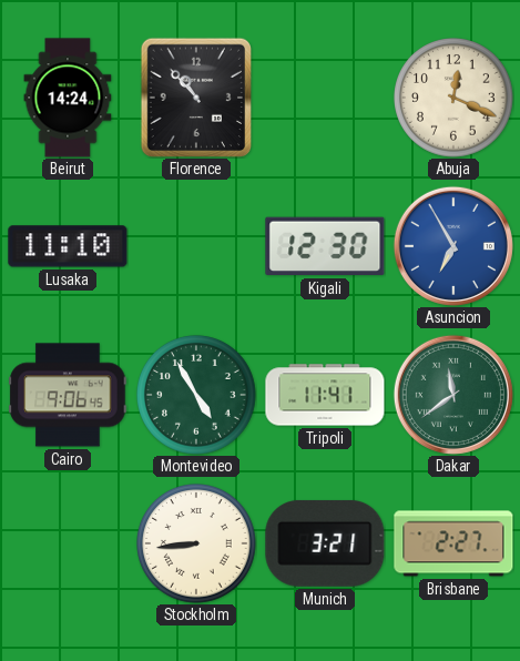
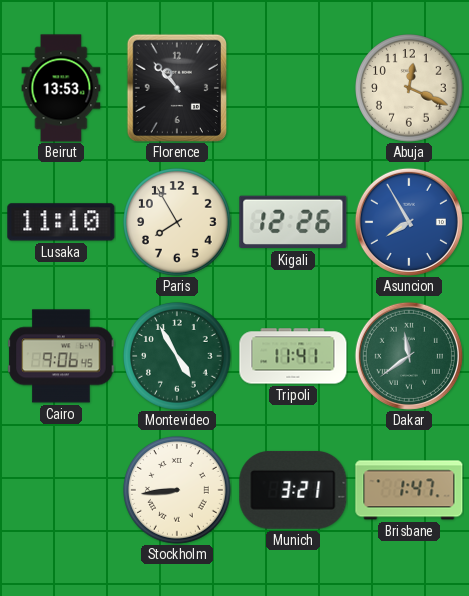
Beirut: 14:24 -> 13:53
Paris: none -> 7:55
Kigali: 12:30 -> 12:26
Asuncion: 6:55 -> 7:55
Brisbane: 2:27 -> 1:47
